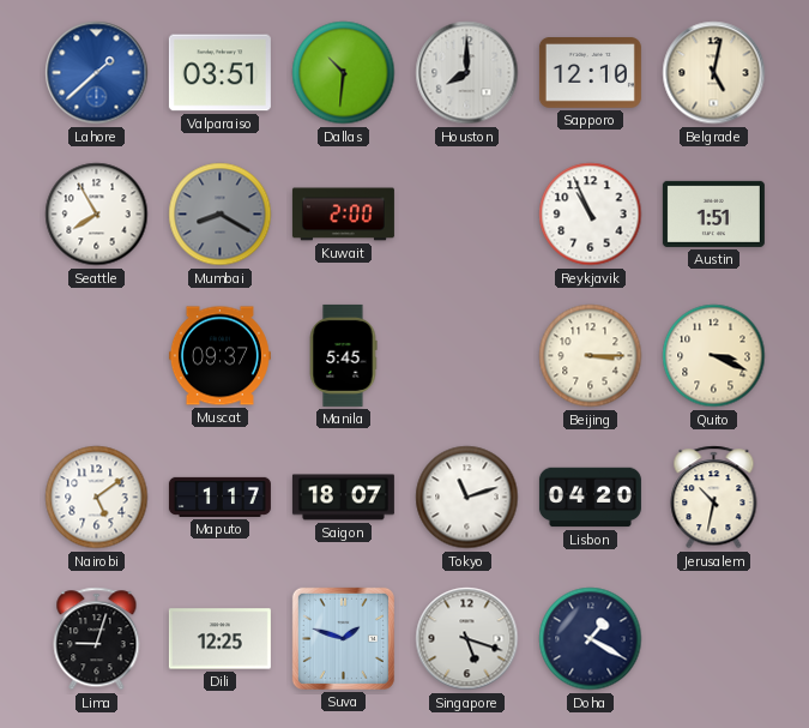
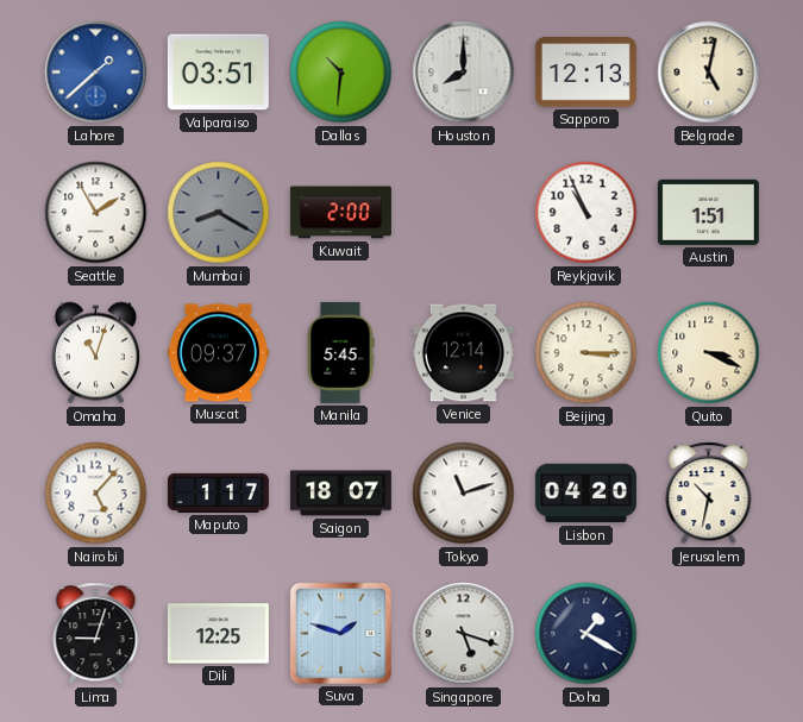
Sapporo: 12:10 -> 12:13
Seattle: 7:55 -> 1:55
Omaha: none -> 11:03
Venice: none -> 12:14
Nairobi: 5:09 -> 5:07
